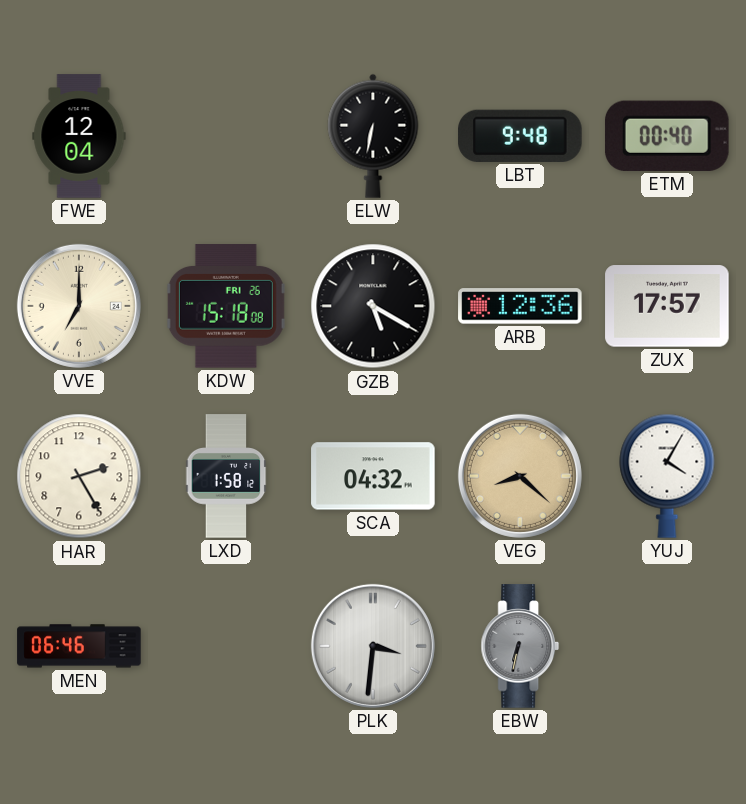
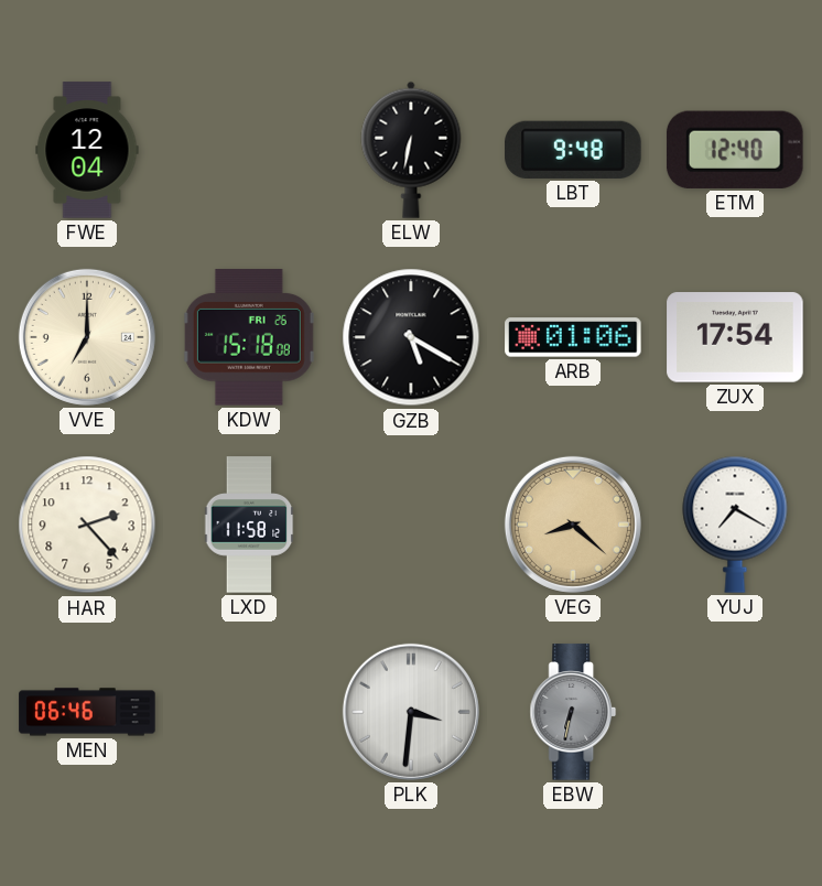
ETM: 00:40 -> 12:40
ARB: 12:36 -> 01:06
ZUX: 17:57 -> 17:54
HAR: 2:25 -> 2:23
LXD: 1:58 -> 11:58
SCA: 04:32 -> none
YUJ: 4:05 -> 7:20
